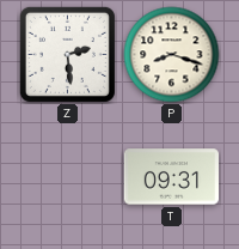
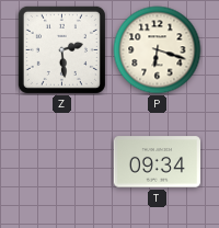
P: 8:18 -> 6:18
T: 09:31 -> 09:34
